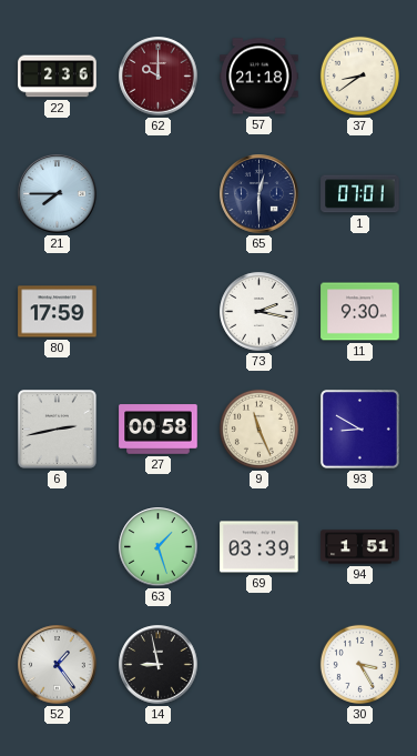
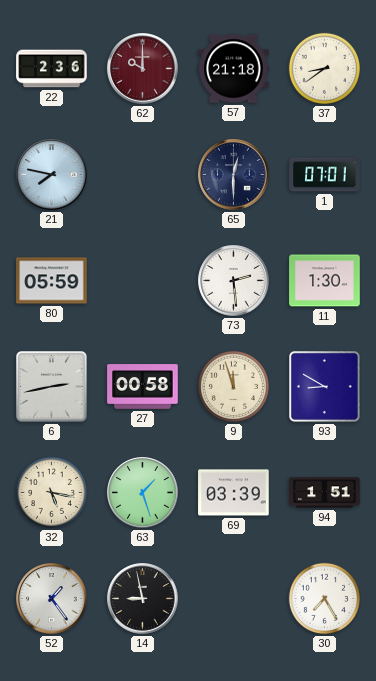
21: 7:45 -> 7:47
80: 17:59 -> 05:59
73: 2:17 -> 2:29
11: 9:30 -> 1:30
9: 11:26 -> 11:57
32: none -> 5:17
30: 3:25 -> 7:25
